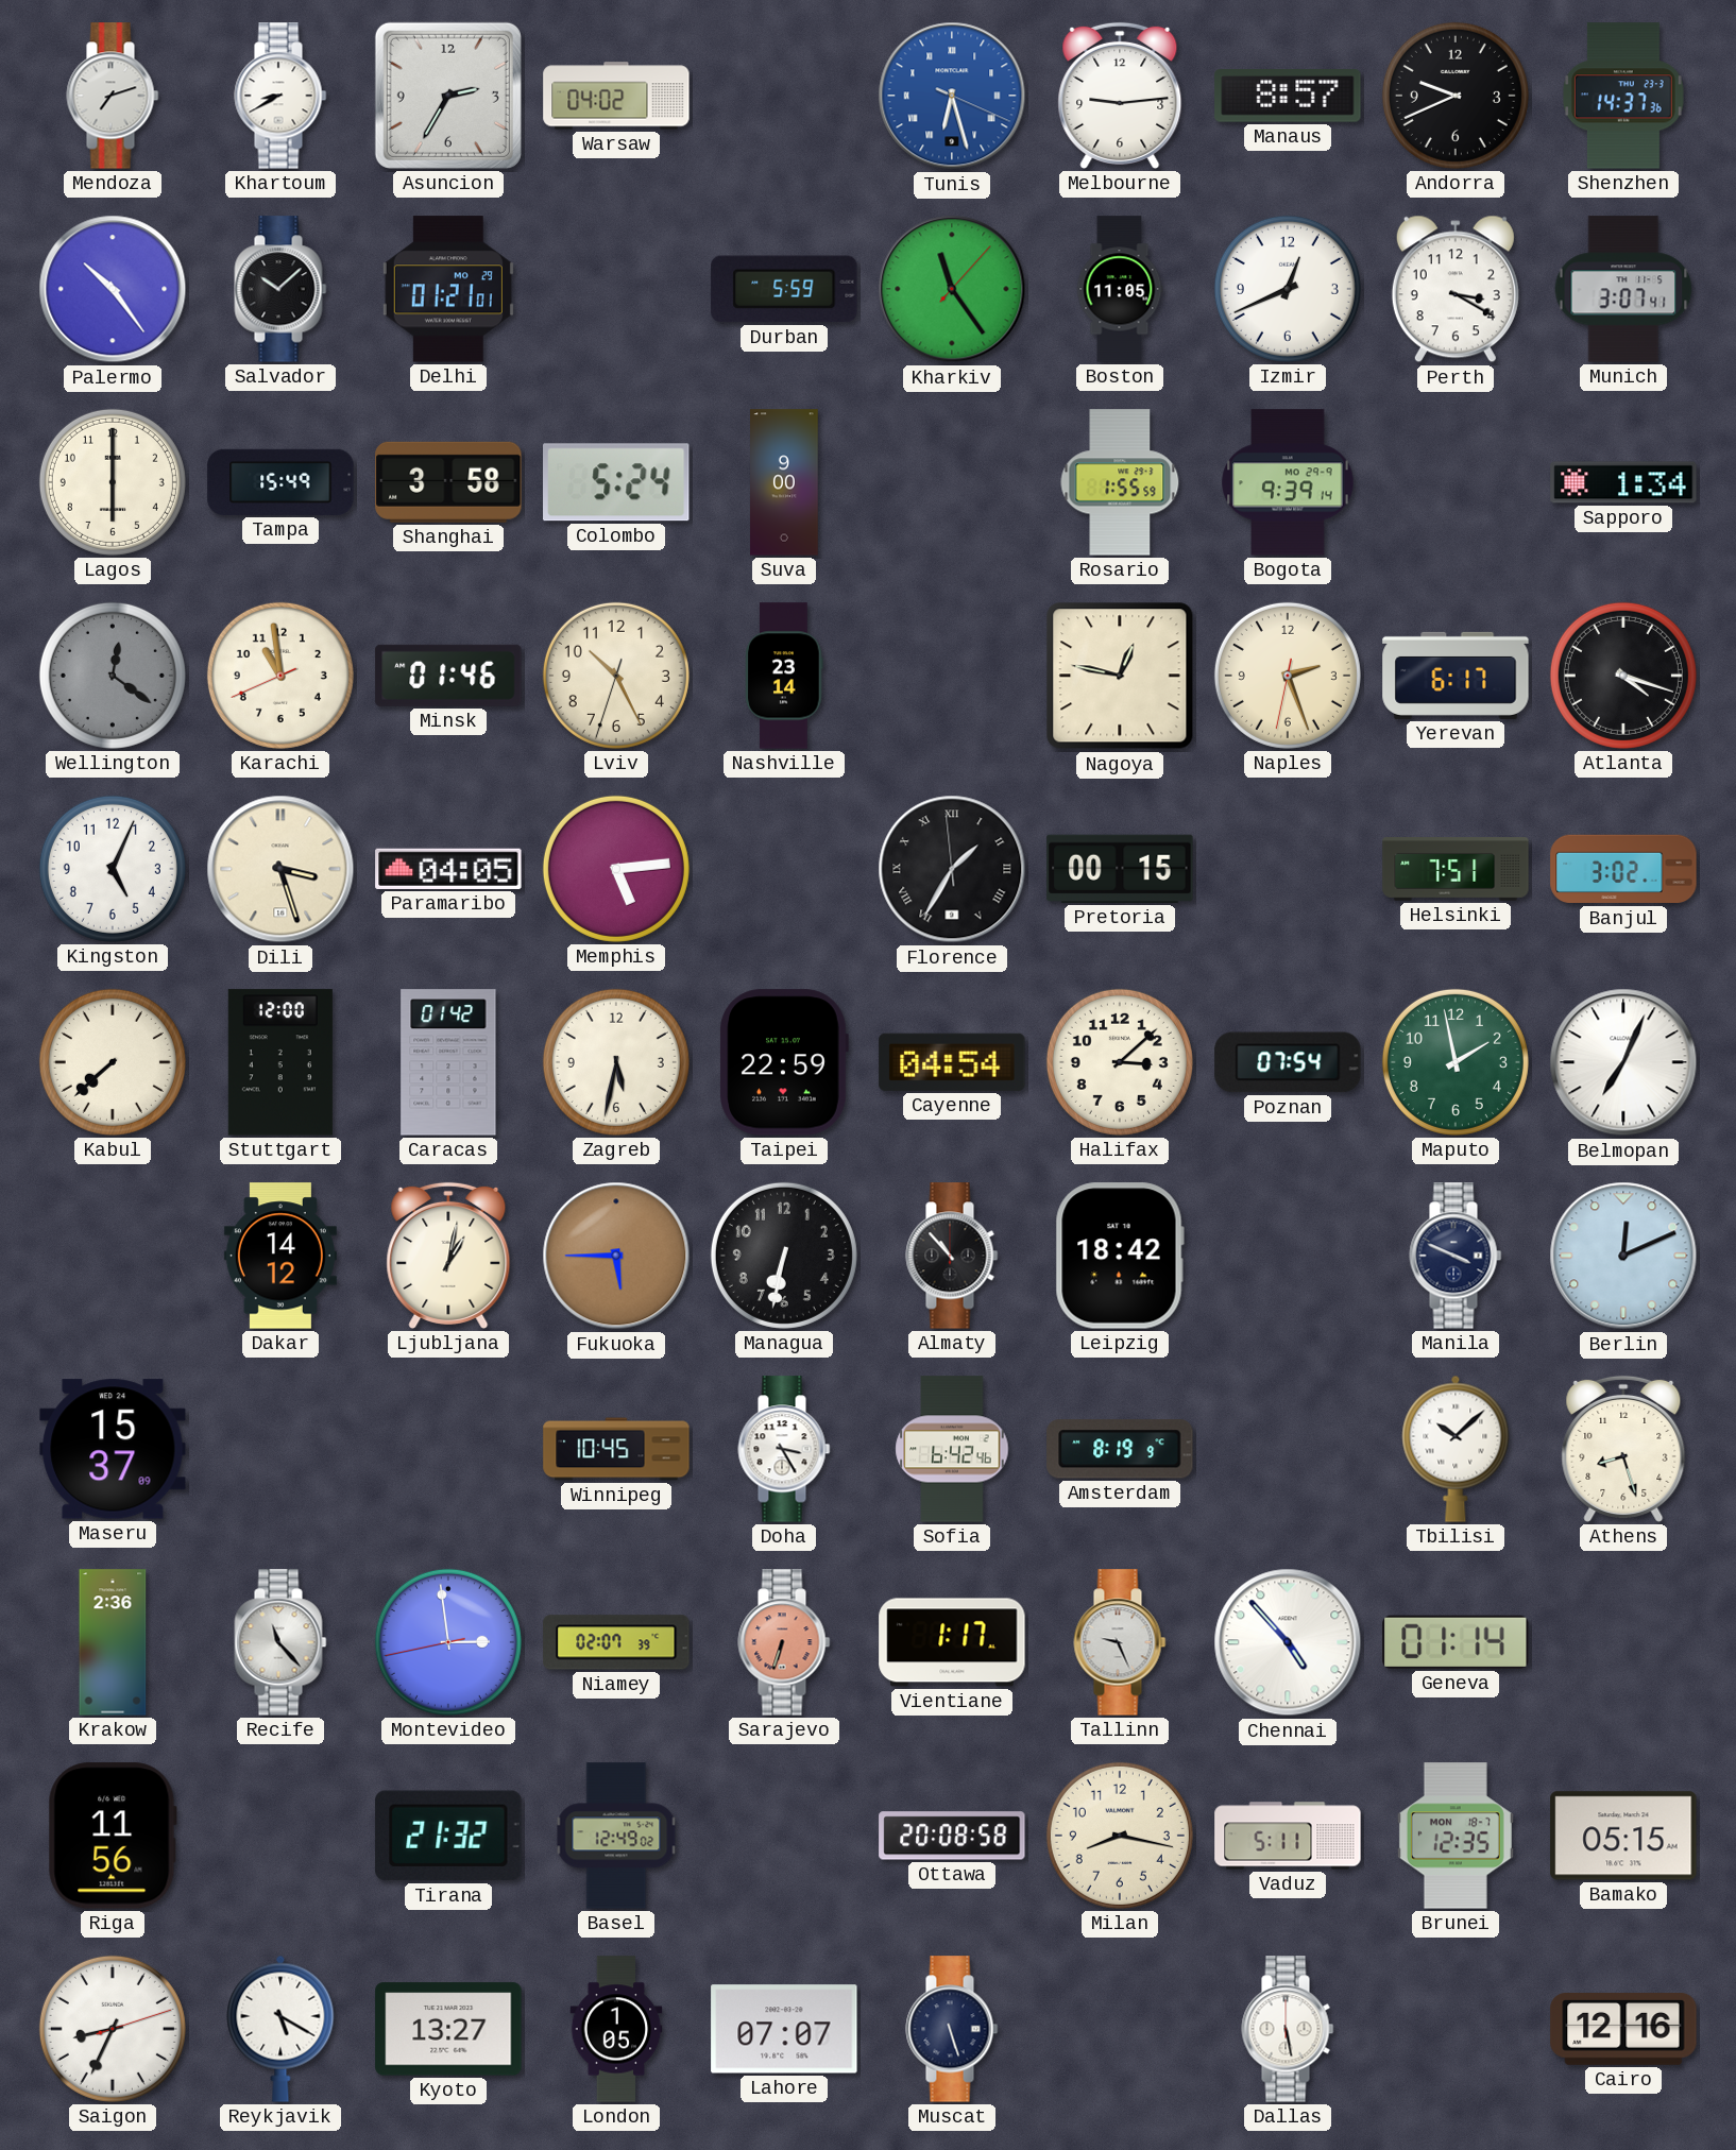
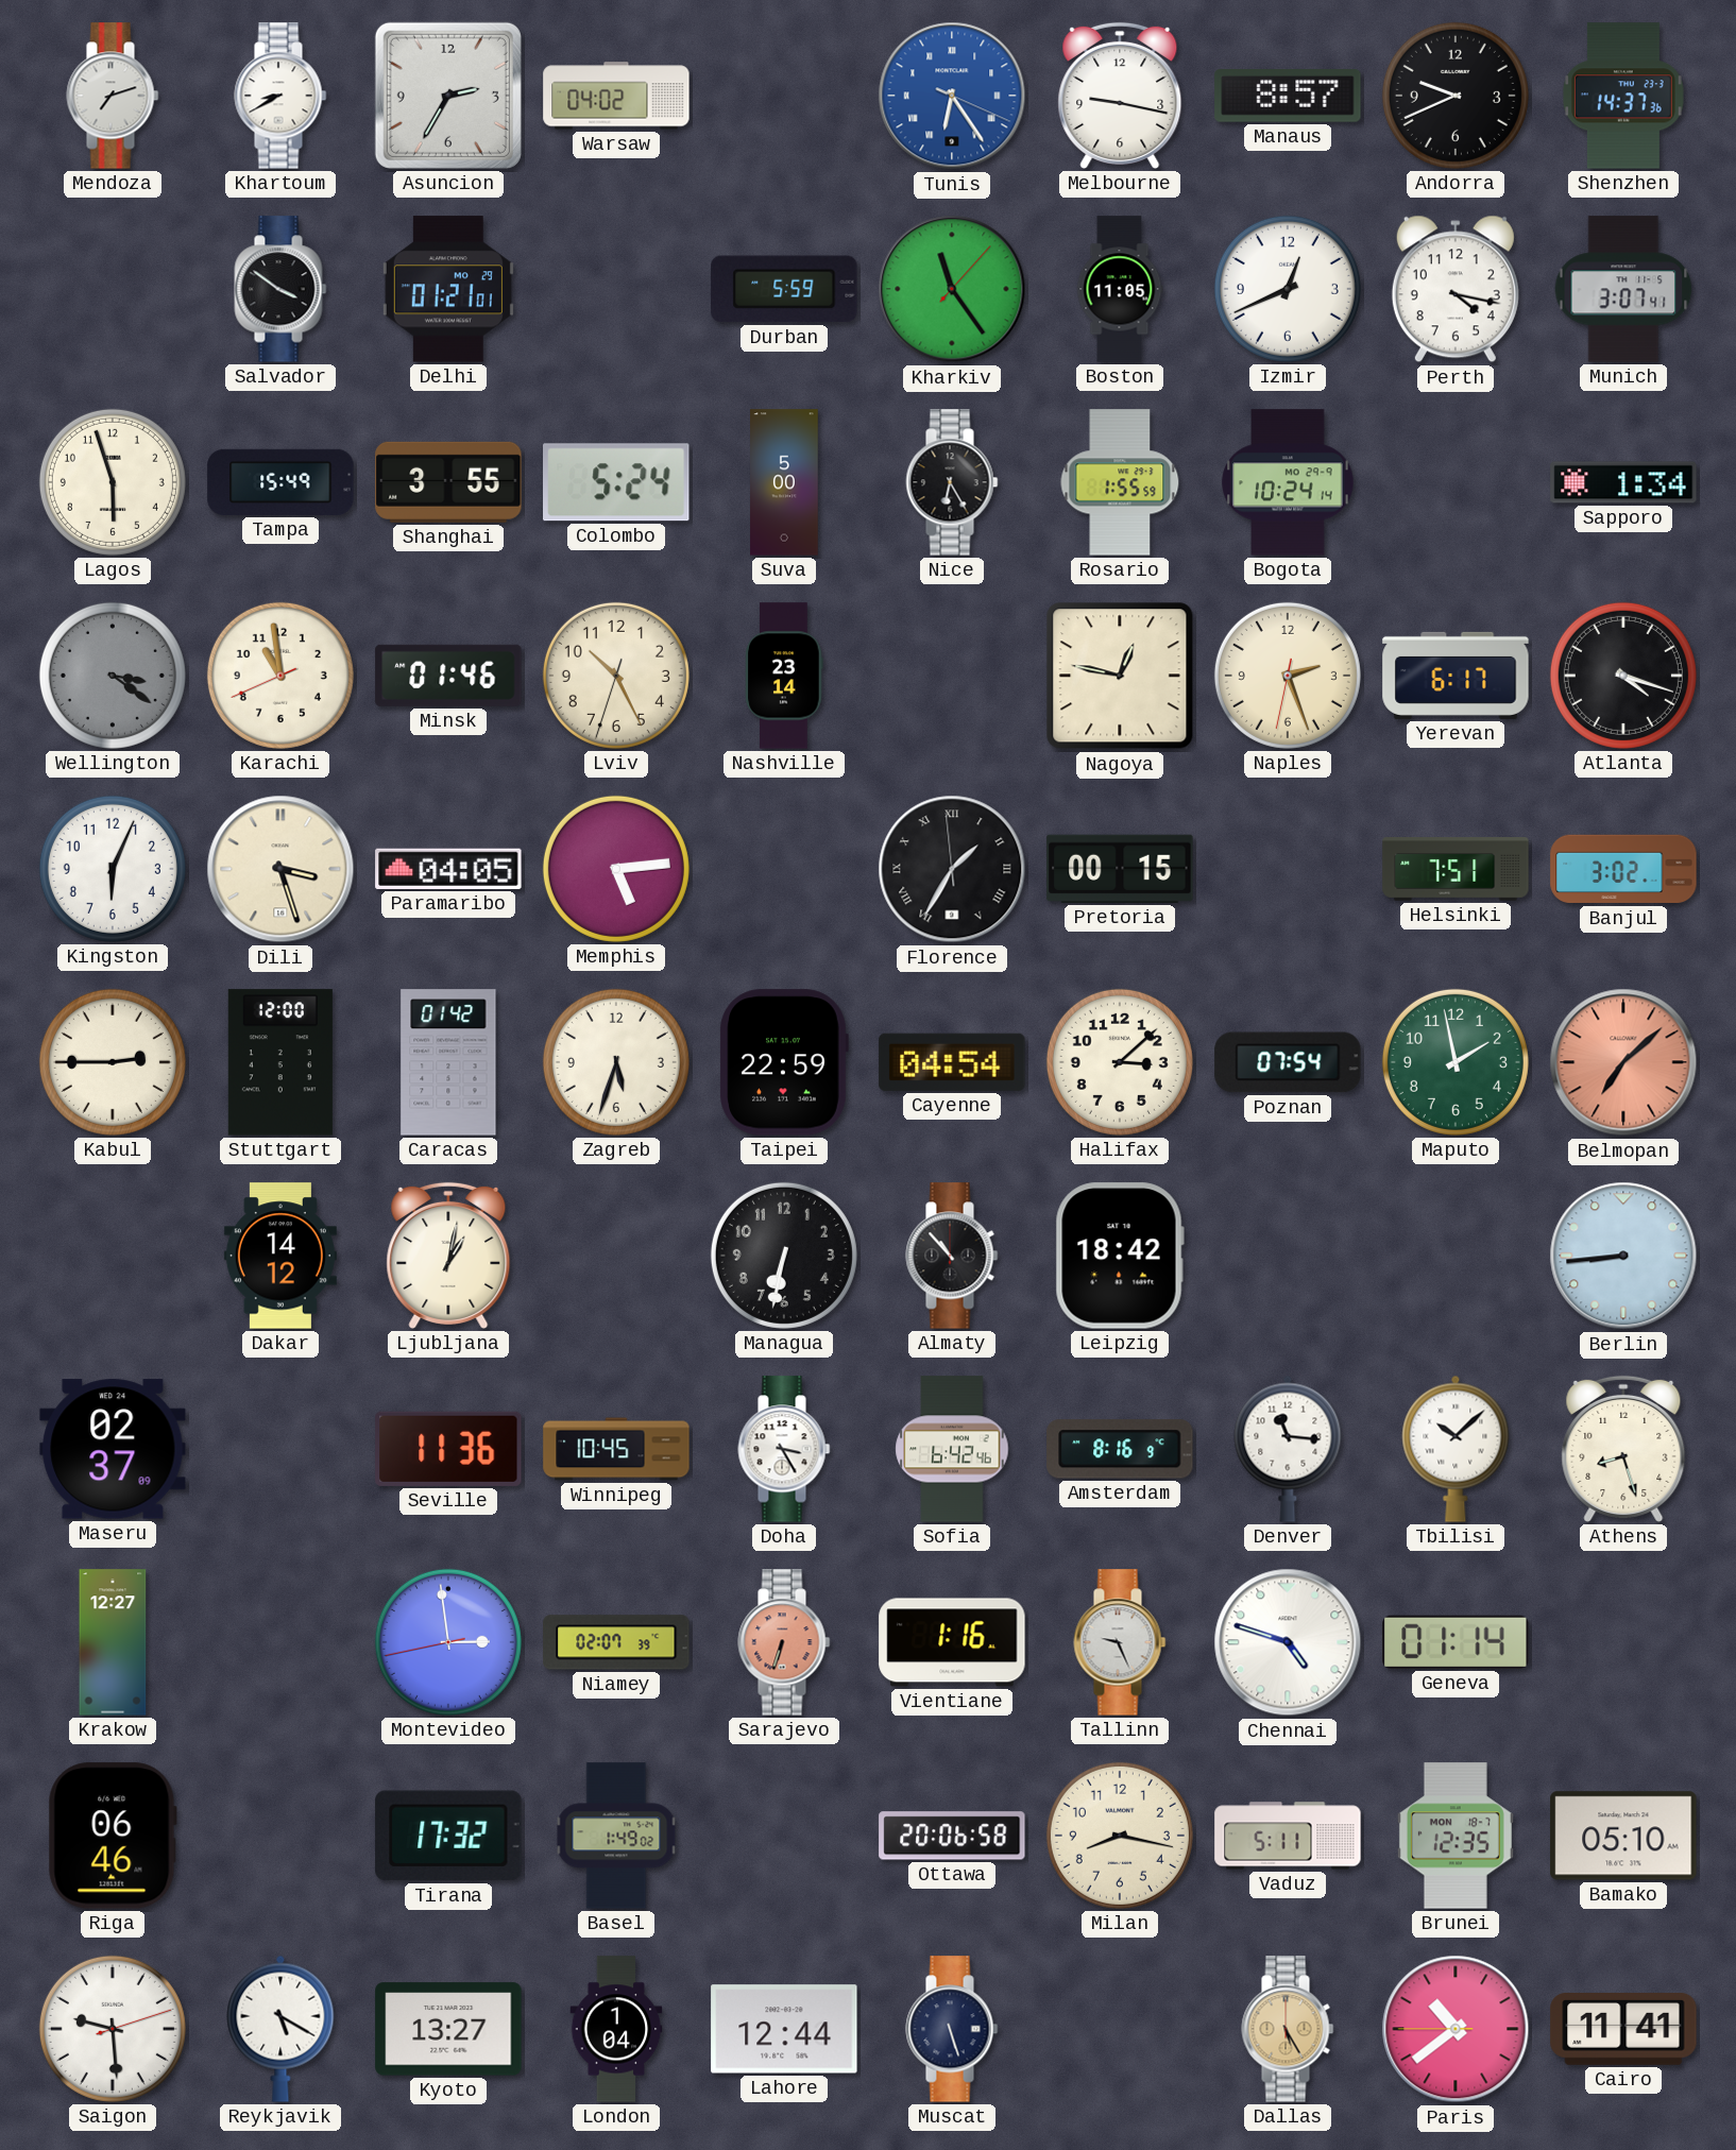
Tunis: 6:27 -> 6:24
Melbourne: 9:14 -> 9:17
Palermo: 10:24 -> none
Salvador: 10:08 -> 3:51
Perth: 3:20 -> 4:17
Lagos: 6:00 -> 5:57
Shanghai: 3:58 -> 3:55
Suva: 9:00 -> 5:00
Nice: none -> 6:25
Bogota: 9:39 -> 10:24
Wellington: 12:21 -> 3:21
Kingston: 5:04 -> 6:04
Kabul: 7:38 -> 2:45
Zagreb: 5:32 -> 5:33
Belmopan: 7:04 -> 7:08
Belmopan dial: white -> salmon
Fukuoka: 5:45 -> none
Manila: 3:49 -> none
Berlin: 12:11 -> 8:44
Maseru: 15:37 -> 02:37
Seville: none -> 11:36
Amsterdam: 8:19 -> 8:16
Denver: none -> 11:16
Krakow: 2:36 -> 12:27
Recife: 11:23 -> none
Vientiane: 1:17 -> 1:16
Chennai: 4:53 -> 4:48
Riga: 11:56 -> 06:46
Tirana: 21:32 -> 17:32
Basel: 12:49 -> 1:49
Ottawa: 20:08 -> 20:06
Bamako: 05:15 -> 05:10
Saigon: 8:34 -> 9:29
London: 1:05 -> 1:04
Lahore: 07:07 -> 12:44
Dallas: 5:28 -> 5:25
Dallas dial: white -> champagne
Paris: none -> 10:38
Cairo: 12:16 -> 11:41
